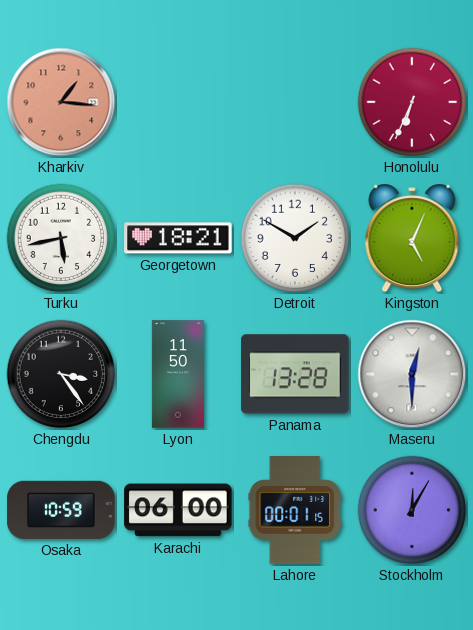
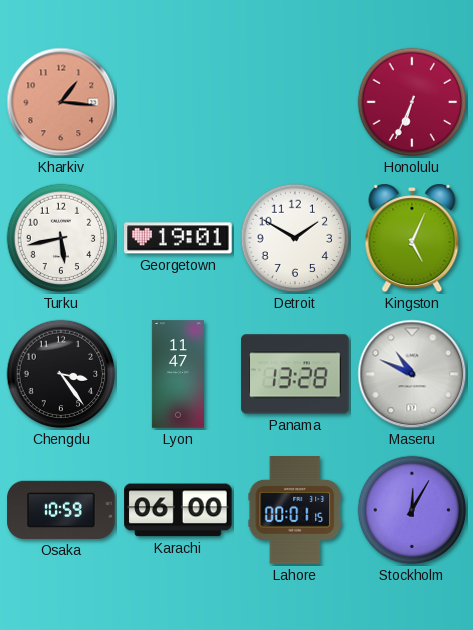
Georgetown: 18:21 -> 19:01
Lyon: 11:50 -> 11:47
Maseru: 12:30 -> 10:49
